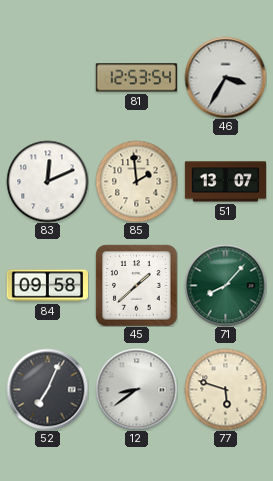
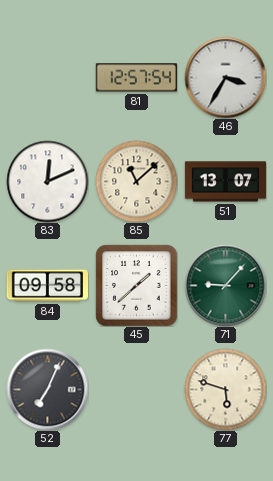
81: 12:53 -> 12:57
85: 1:59 -> 11:08
71: 8:07 -> 9:07
12: 8:39 -> none
